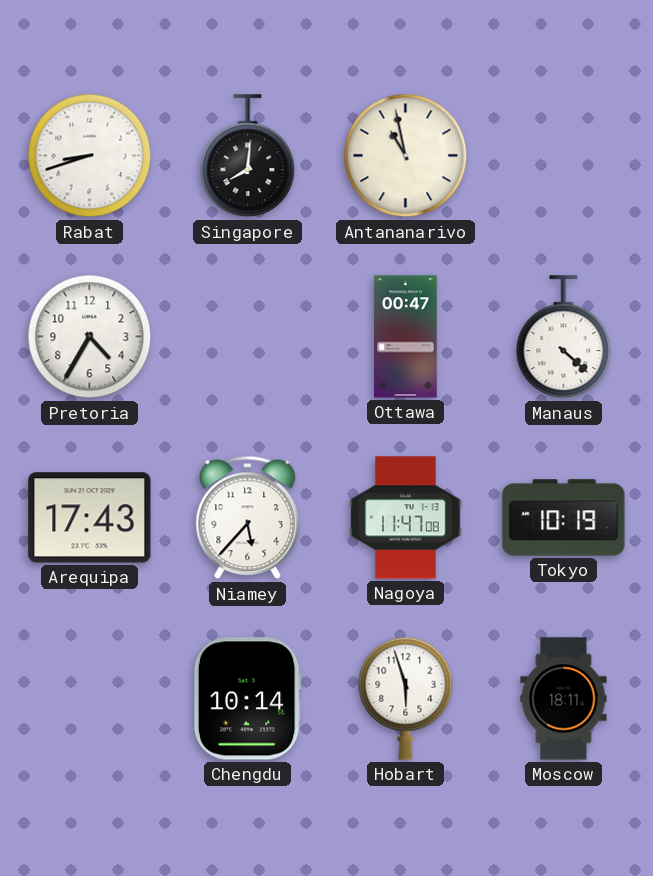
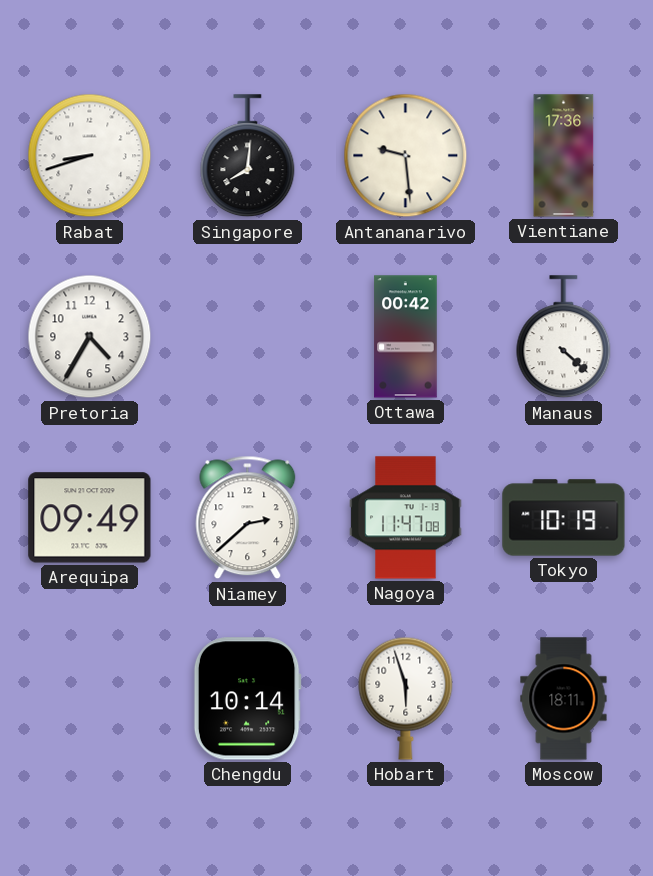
Antananarivo: 10:58 -> 9:29
Vientiane: none -> 17:36
Ottawa: 00:47 -> 00:42
Arequipa: 17:43 -> 09:49
Niamey: 5:37 -> 2:38
